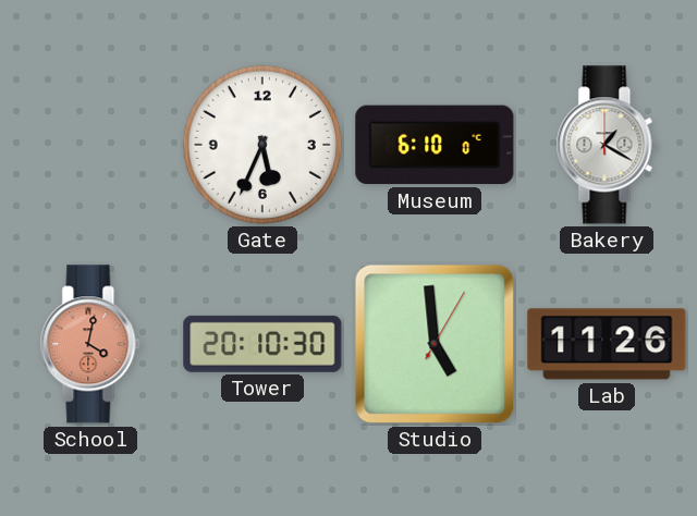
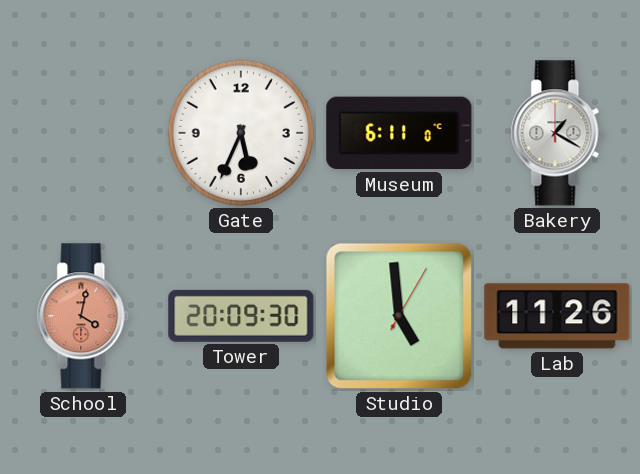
Museum: 6:10 -> 6:11
Tower: 20:10 -> 20:09
